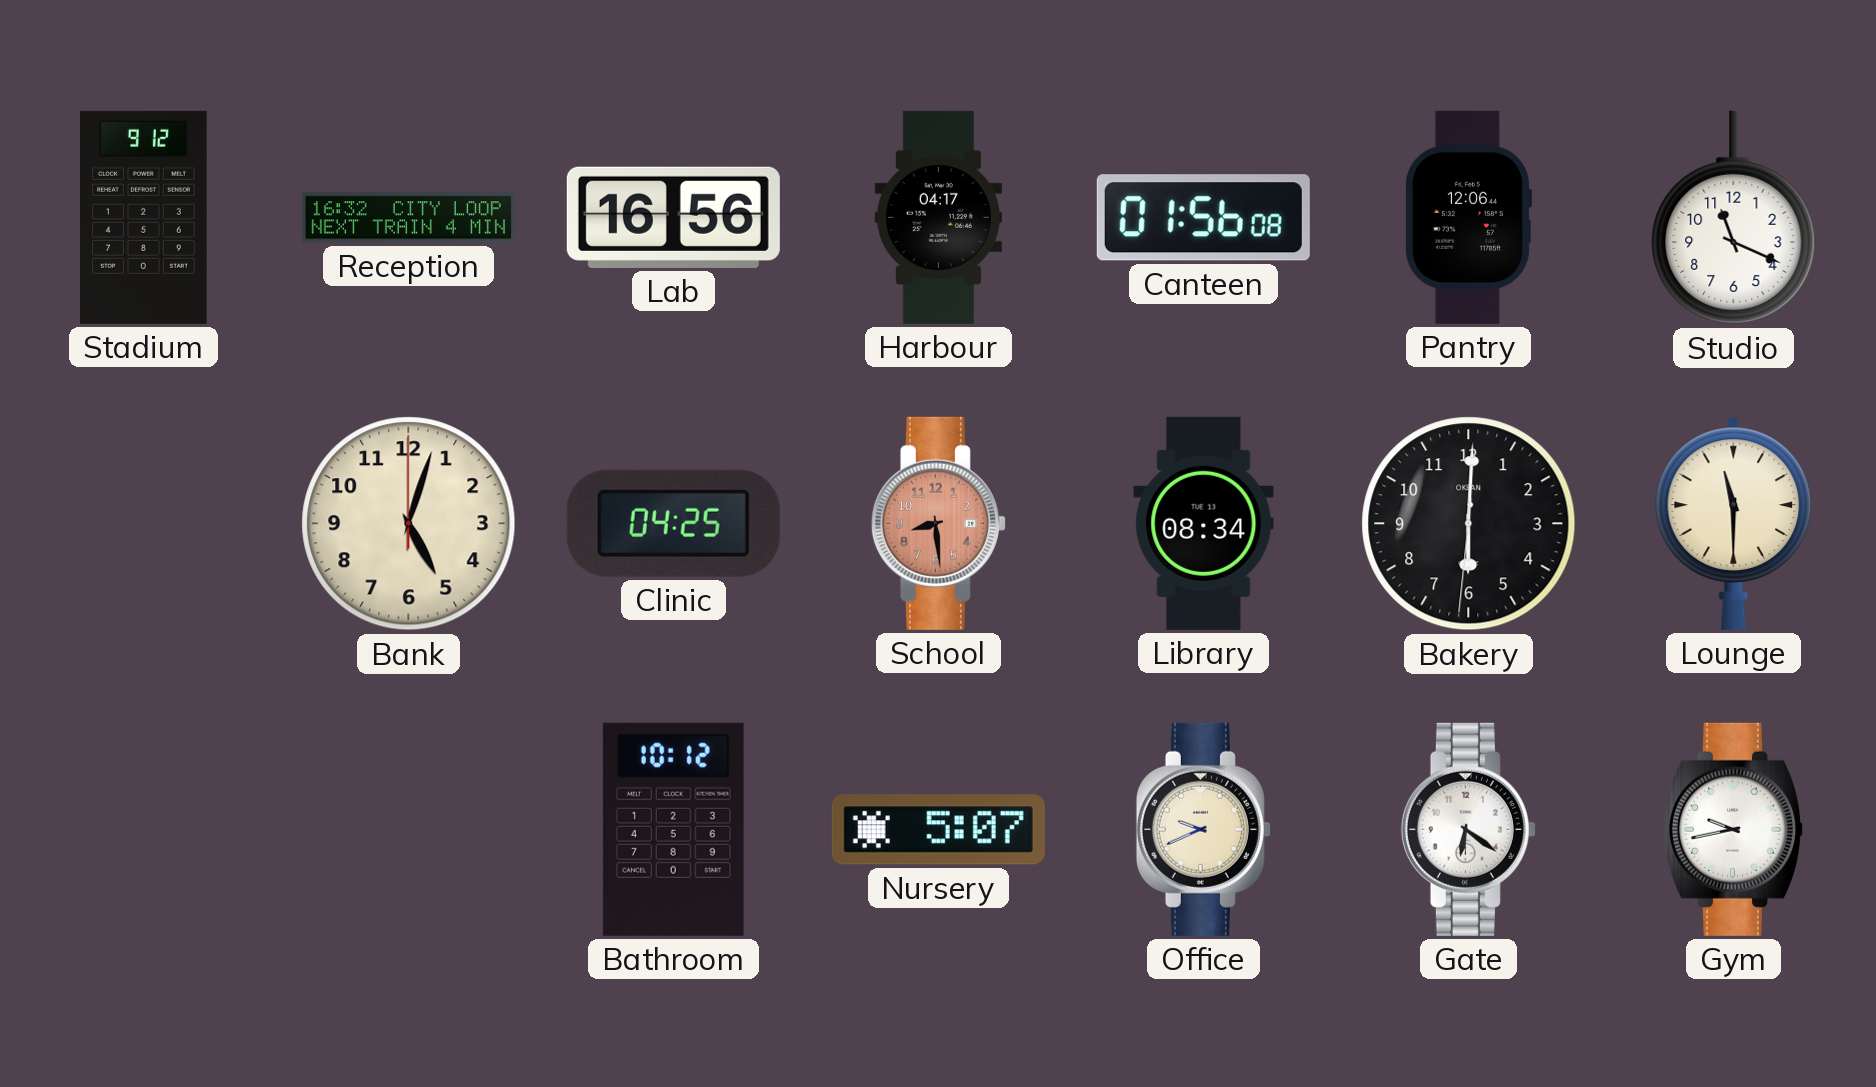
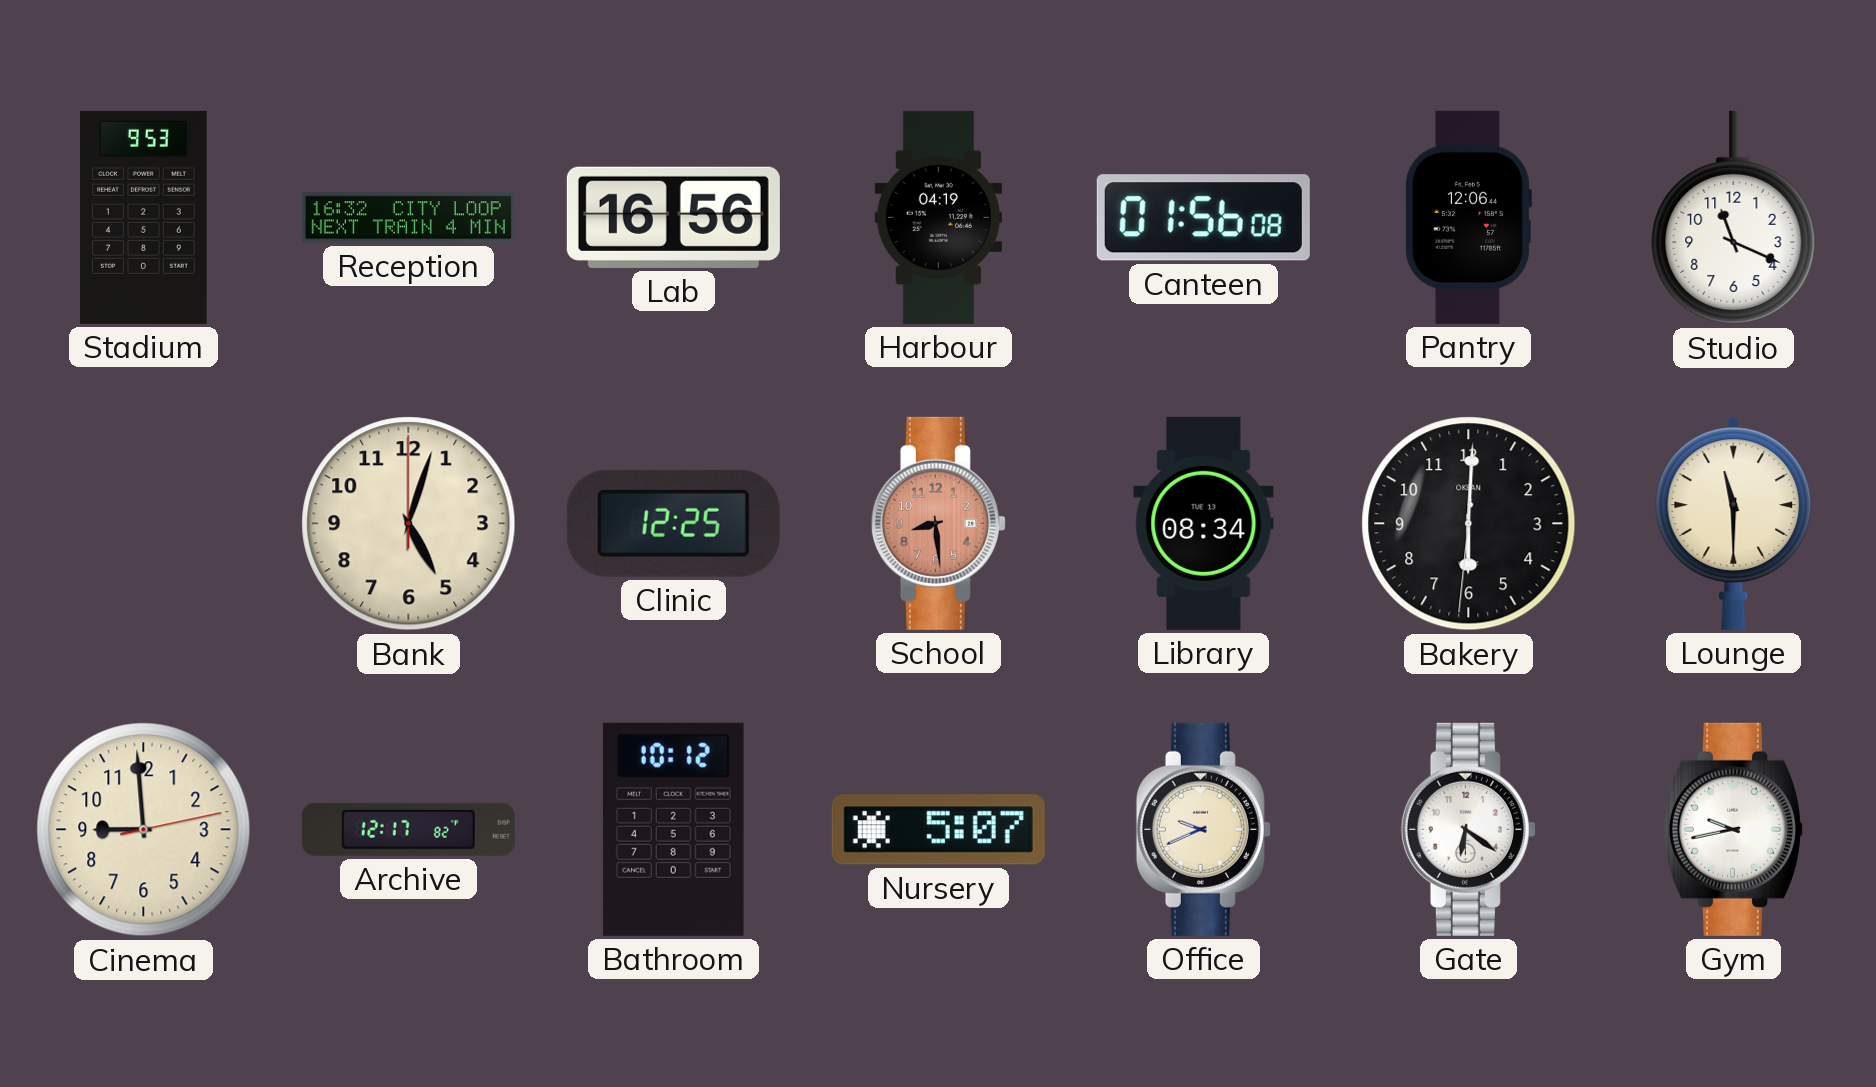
Stadium: 9:12 -> 9:53
Harbour: 04:17 -> 04:19
Clinic: 04:25 -> 12:25
Cinema: none -> 8:59
Archive: none -> 12:17
